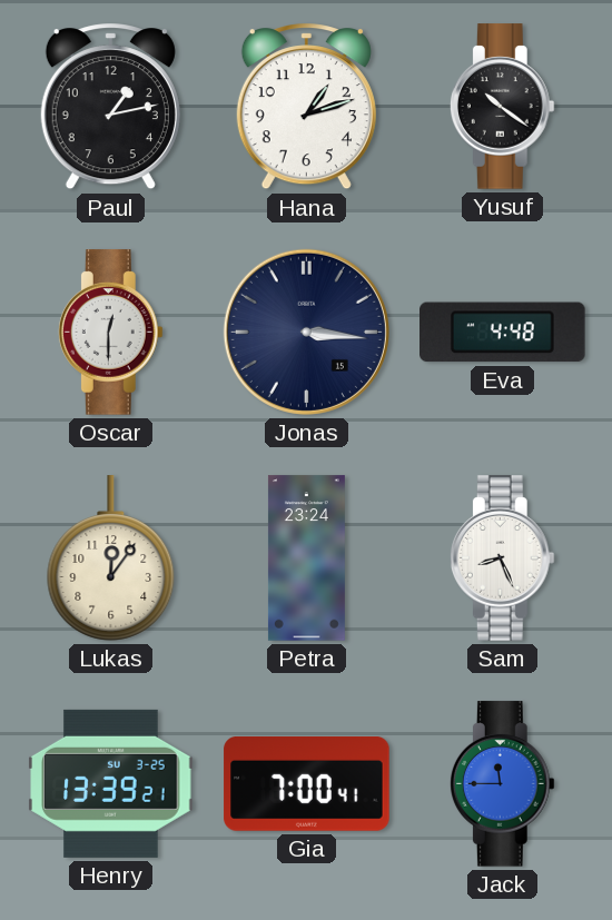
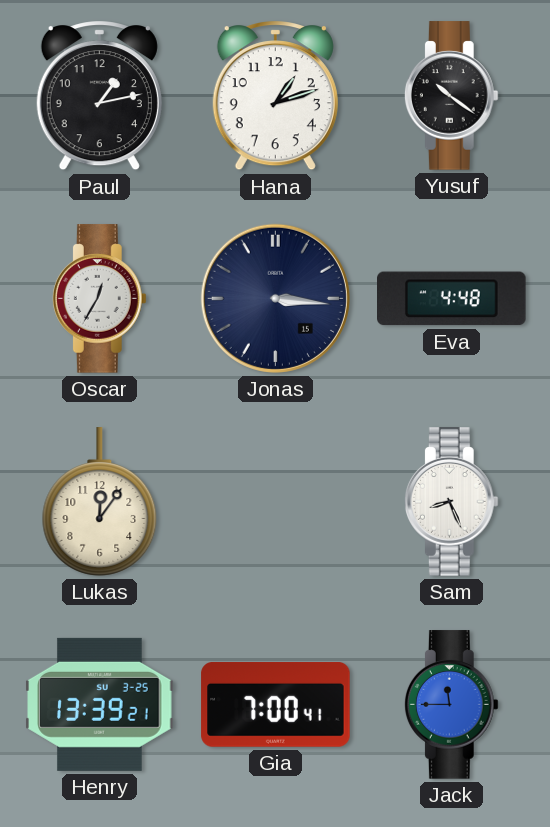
Oscar: 12:30 -> 12:35
Petra: 23:24 -> none
